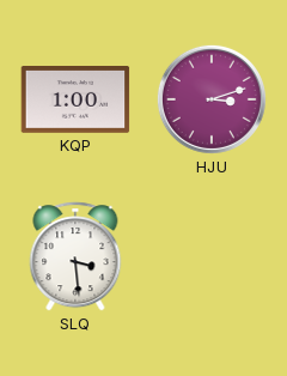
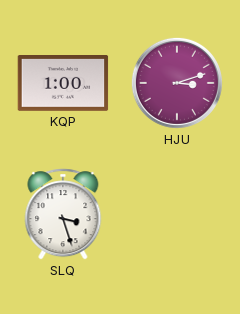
SLQ: 3:29 -> 3:27
